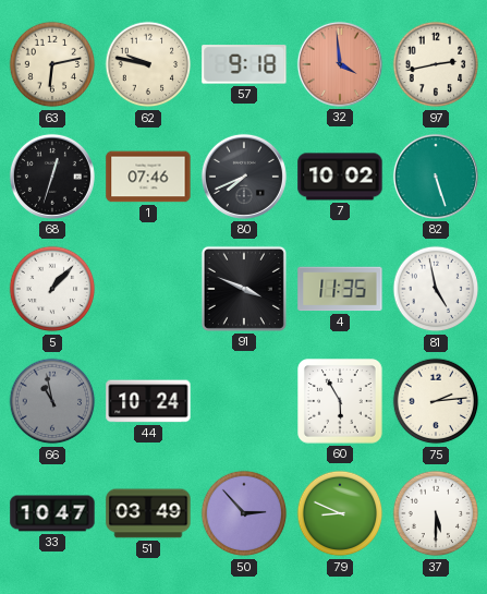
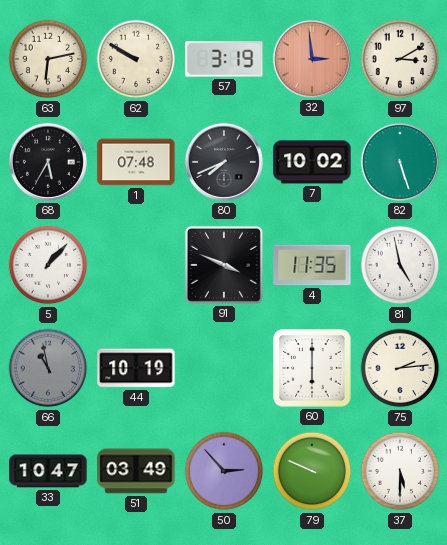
62: 9:47 -> 9:50
57: 9:18 -> 3:19
32: 3:59 -> 2:59
97: 2:43 -> 3:10
68: 12:33 -> 5:35
1: 07:46 -> 07:48
44: 10:24 -> 10:19
60: 5:55 -> 6:00
79: 8:49 -> 9:49
